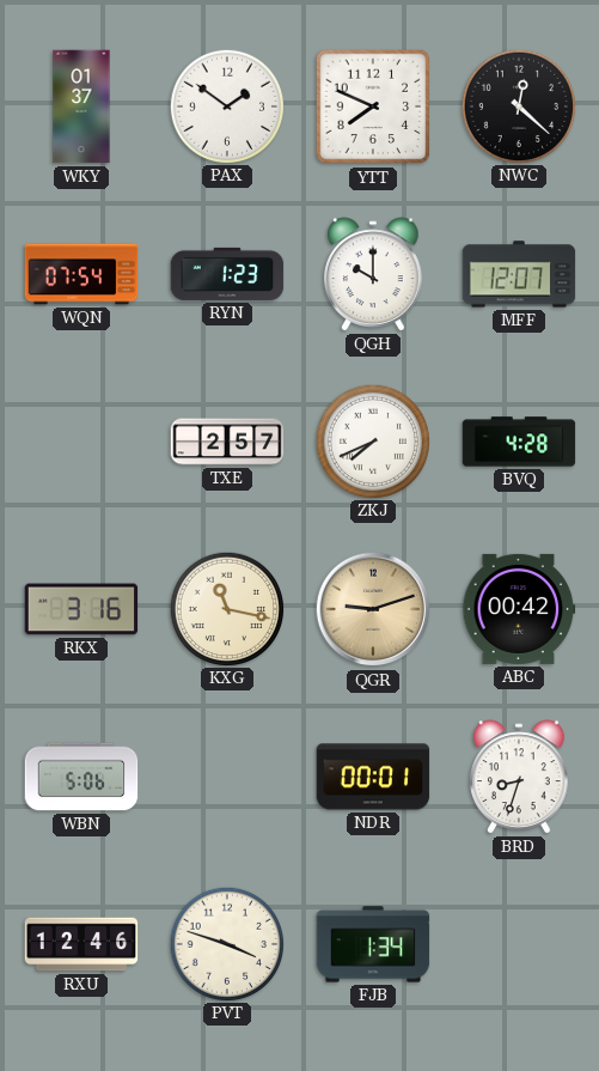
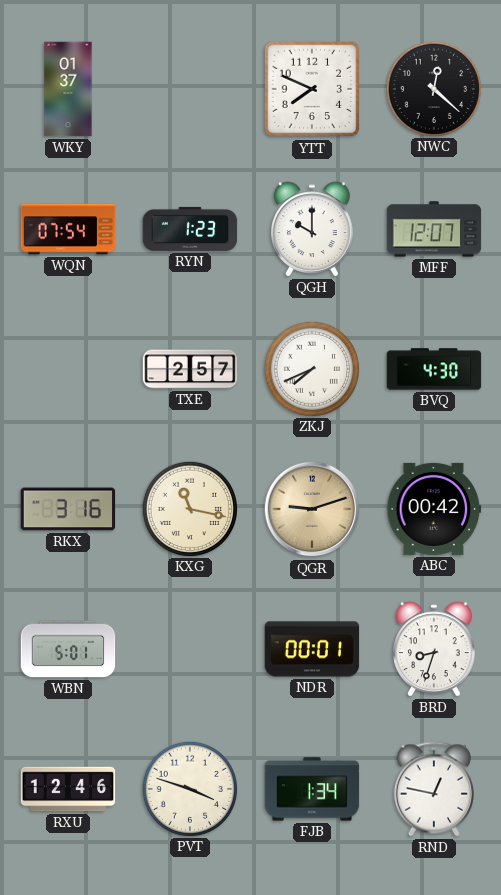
PAX: 1:51 -> none
BVQ: 4:28 -> 4:30
WBN: 5:06 -> 5:01
RND: none -> 12:47
